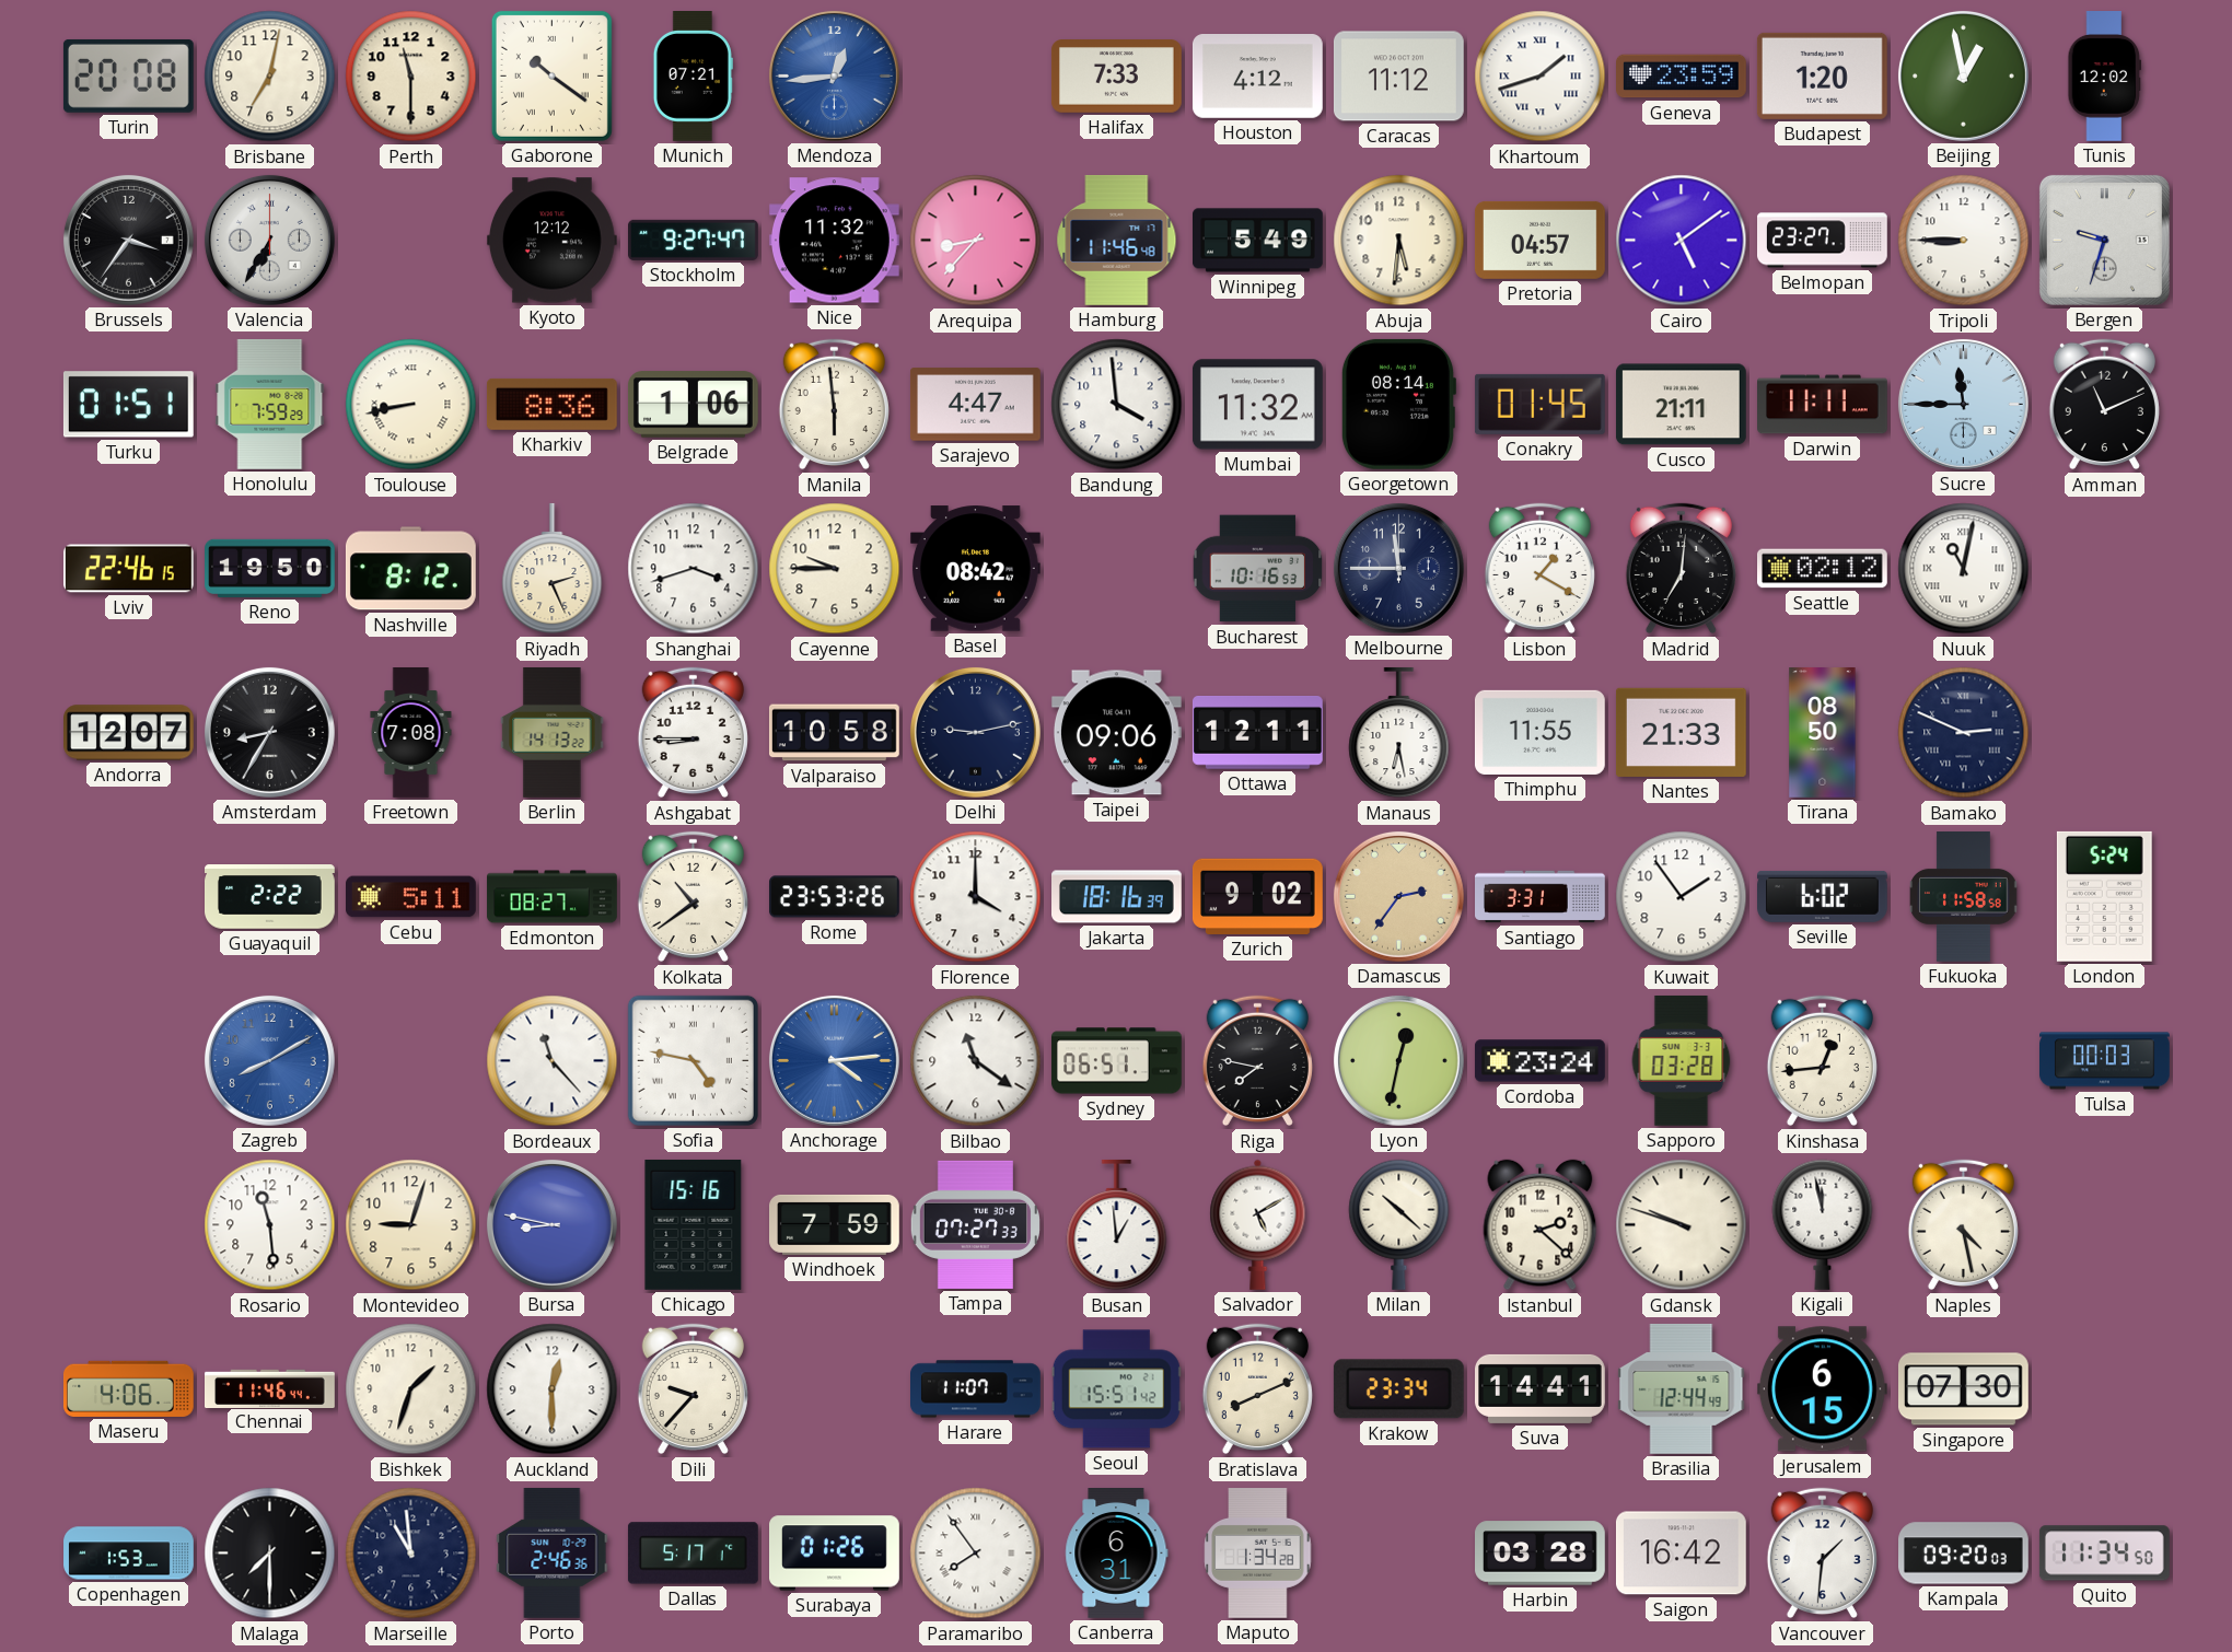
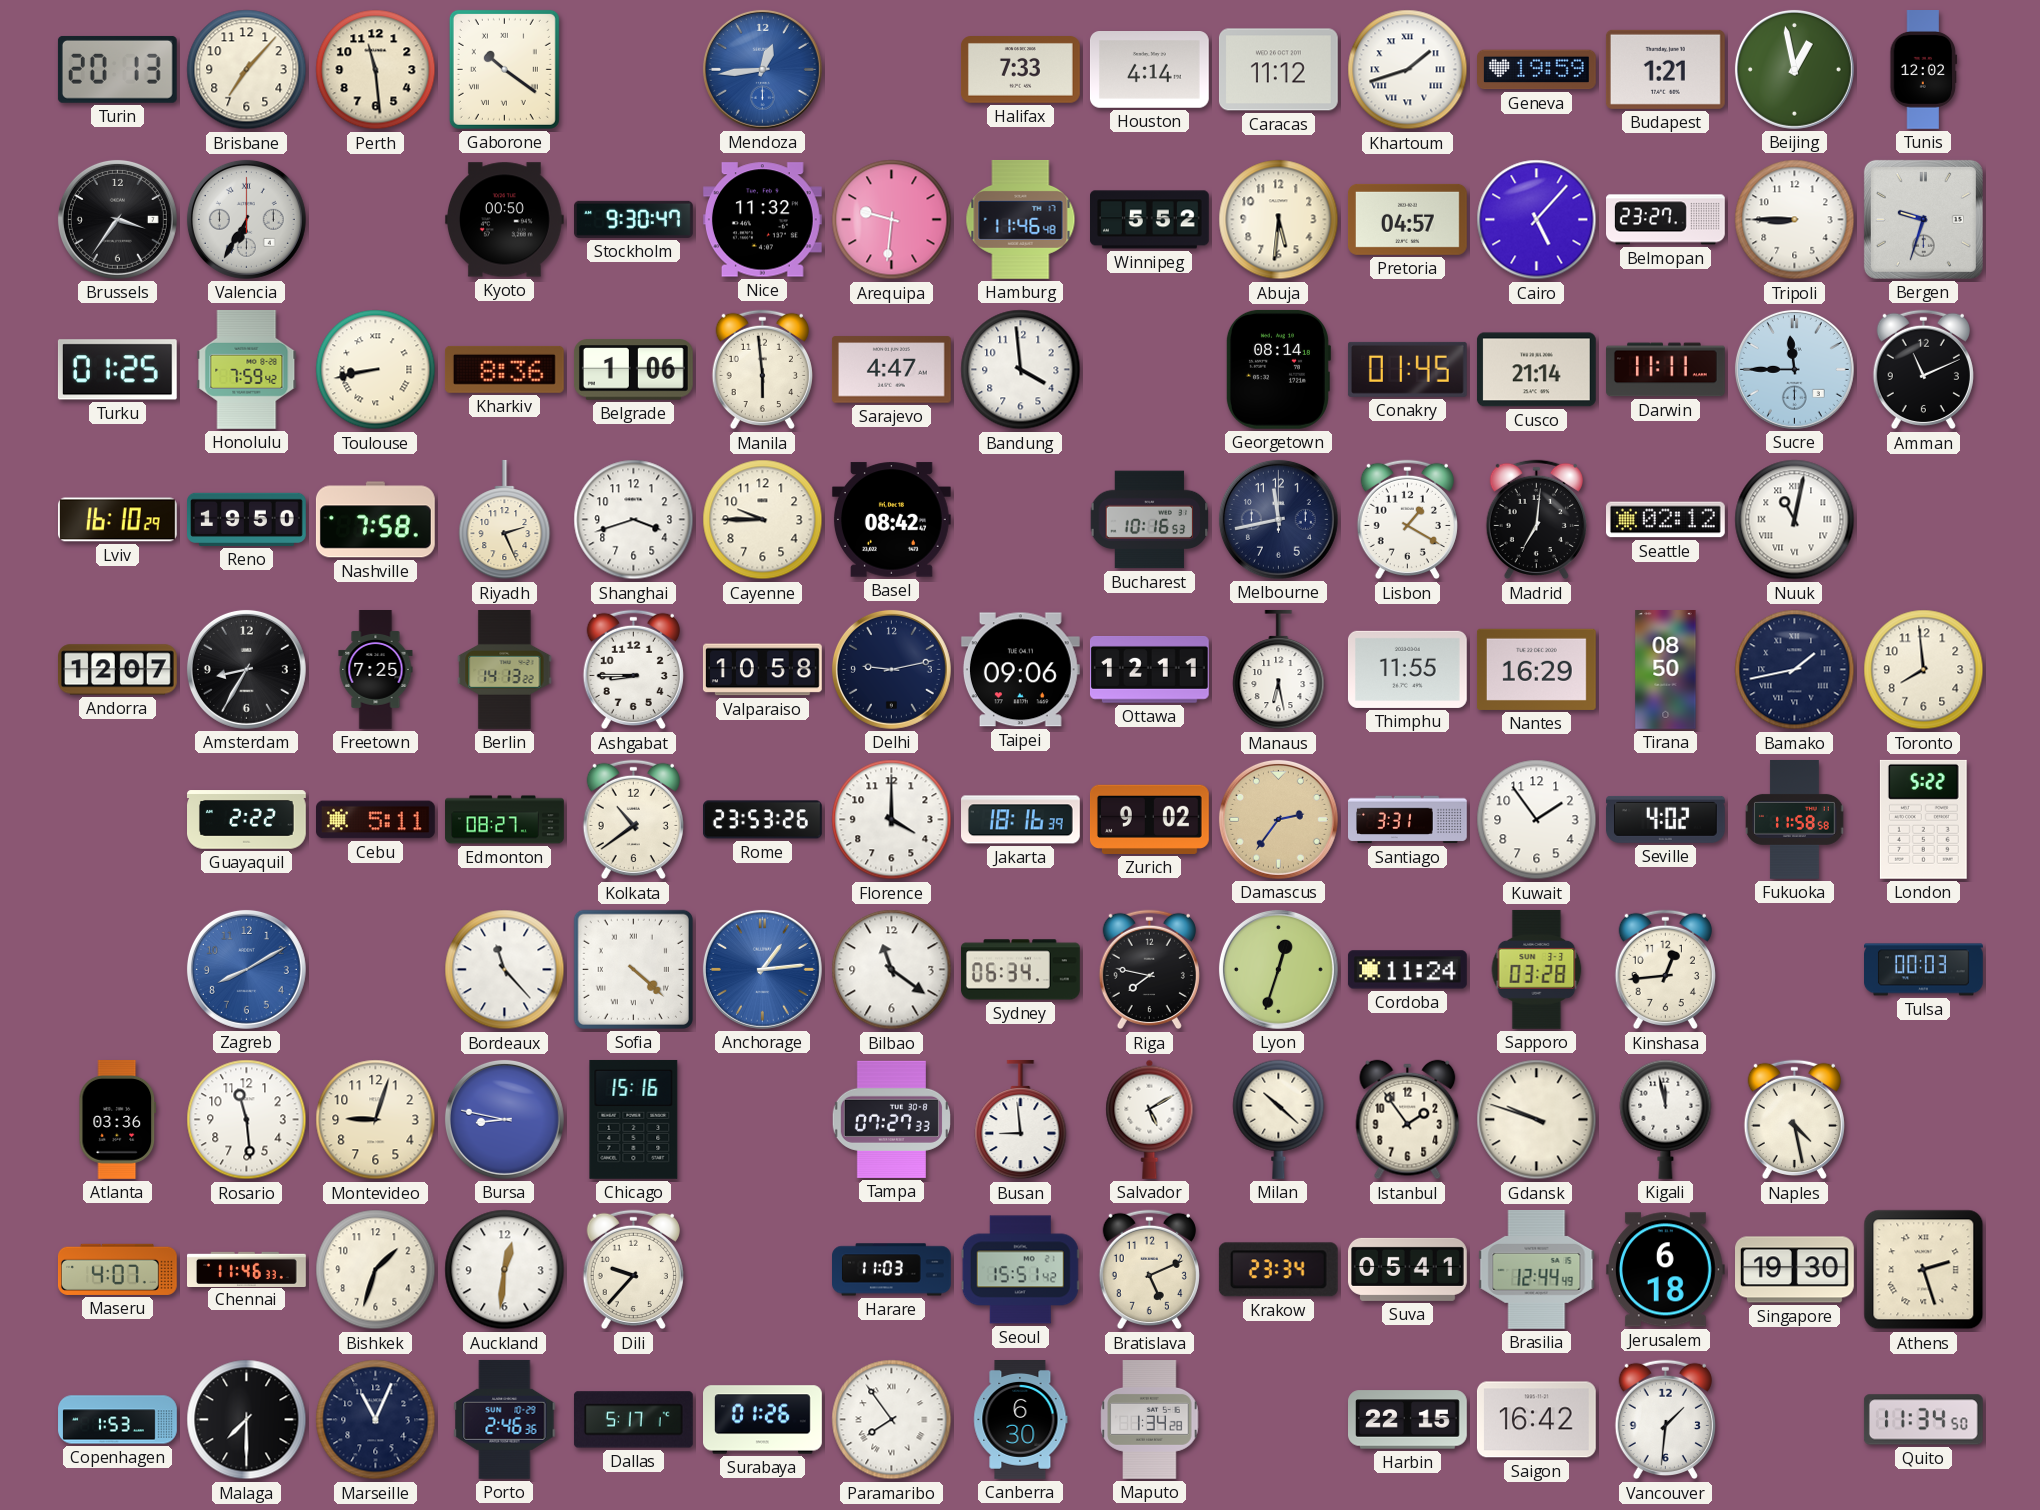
Turin: 20:08 -> 20:13
Brisbane: 7:02 -> 7:07
Perth: 11:30 -> 11:29
Munich: 07:21 -> none
Houston: 4:12 -> 4:14
Geneva: 23:59 -> 19:59
Budapest: 1:20 -> 1:21
Kyoto: 12:12 -> 00:50
Stockholm: 9:27 -> 9:30
Arequipa: 8:37 -> 9:31
Winnipeg: 5:49 -> 5:52
Cairo: 5:09 -> 5:07
Turku: 01:51 -> 01:25
Honolulu: 7:59:29 -> 7:59:42
Mumbai: 11:32 -> none
Cusco: 21:11 -> 21:14
Lviv: 22:46 -> 16:10
Nashville: 8:12 -> 7:58
Melbourne: 11:45 -> 11:43
Freetown: 7:08 -> 7:25
Nantes: 21:33 -> 16:29
Bamako: 2:49 -> 1:43
Toronto: none -> 7:59
Seville: 6:02 -> 4:02
London: 5:24 -> 5:22
Sofia: 4:47 -> 4:22
Anchorage: 4:14 -> 1:14
Sydney: 06:51 -> 06:34
Lyon: 12:32 -> 12:33
Cordoba: 23:24 -> 11:24
Atlanta: none -> 03:36
Windhoek: 7:59 -> none
Busan: 12:59 -> 8:59
Istanbul: 2:22 -> 1:54
Maseru: 4:06 -> 4:07
Chennai: 11:46:44 -> 11:46:33
Auckland: 12:30 -> 12:31
Harare: 11:07 -> 11:03
Bratislava: 8:11 -> 5:11
Suva: 14:41 -> 05:41
Jerusalem: 6:15 -> 6:18
Singapore: 07:30 -> 19:30
Athens: none -> 2:27
Marseille: 10:59 -> 11:04
Canberra: 6:31 -> 6:30
Harbin: 03:28 -> 22:15
Kampala: 09:20 -> none
